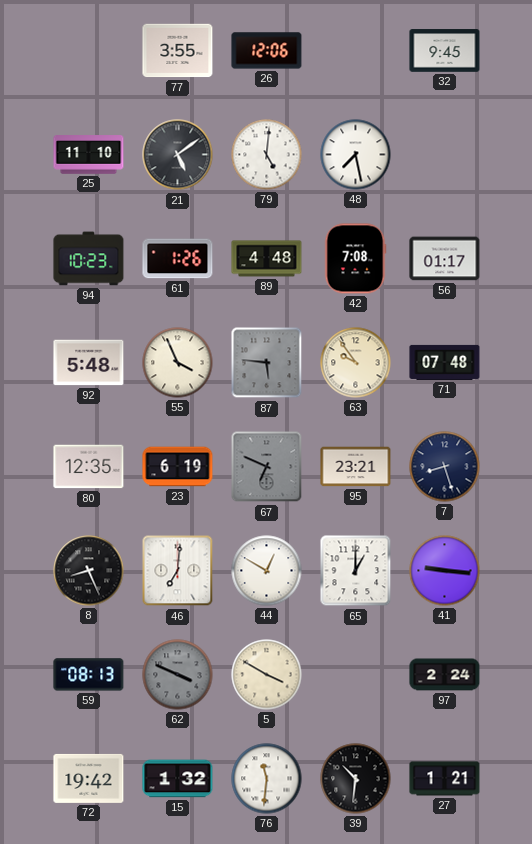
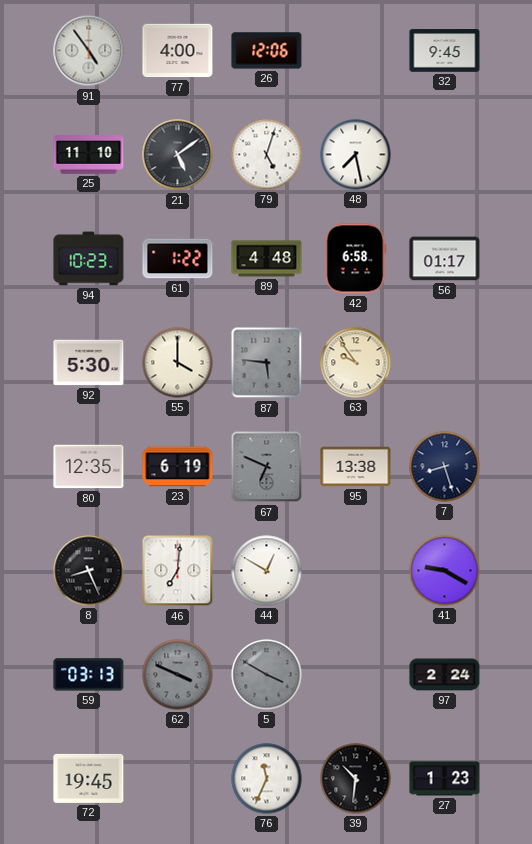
91: none -> 4:54
77: 3:55 -> 4:00
79: 5:01 -> 5:03
61: 1:26 -> 1:22
42: 7:08 -> 6:58
92: 5:48 -> 5:30
55: 3:56 -> 4:00
71: 07:48 -> none
95: 23:21 -> 13:38
65: 1:00 -> none
41: 9:16 -> 9:20
59: 08:13 -> 03:13
5 dial: cream -> grey
72: 19:42 -> 19:45
15: 1:32 -> none
76: 11:31 -> 11:34
27: 1:21 -> 1:23
